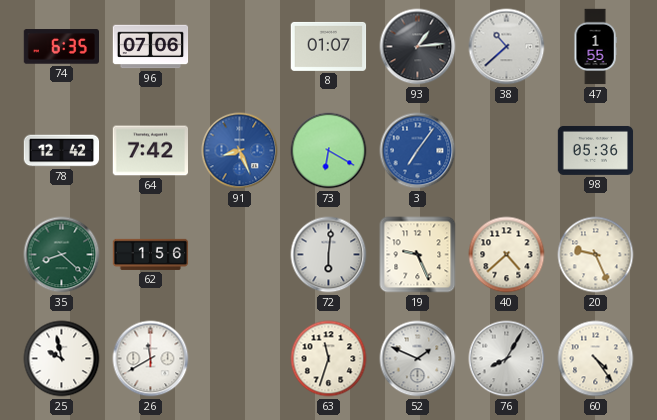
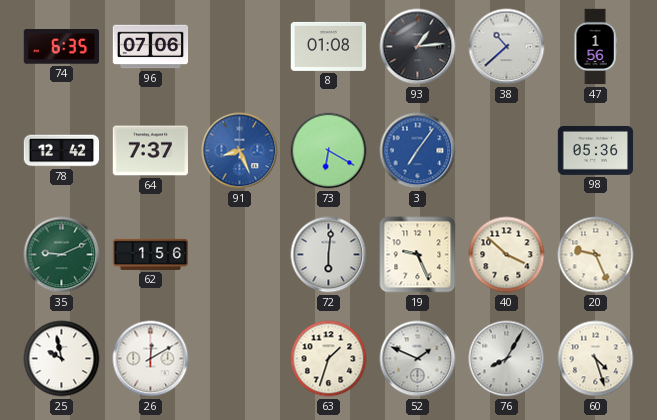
8: 01:07 -> 01:08
47: 1:55 -> 1:56
64: 7:42 -> 7:37
35: 8:22 -> 9:11
40: 4:38 -> 3:52
26: 11:40 -> 12:10
63: 11:33 -> 1:33
60: 4:24 -> 4:27
